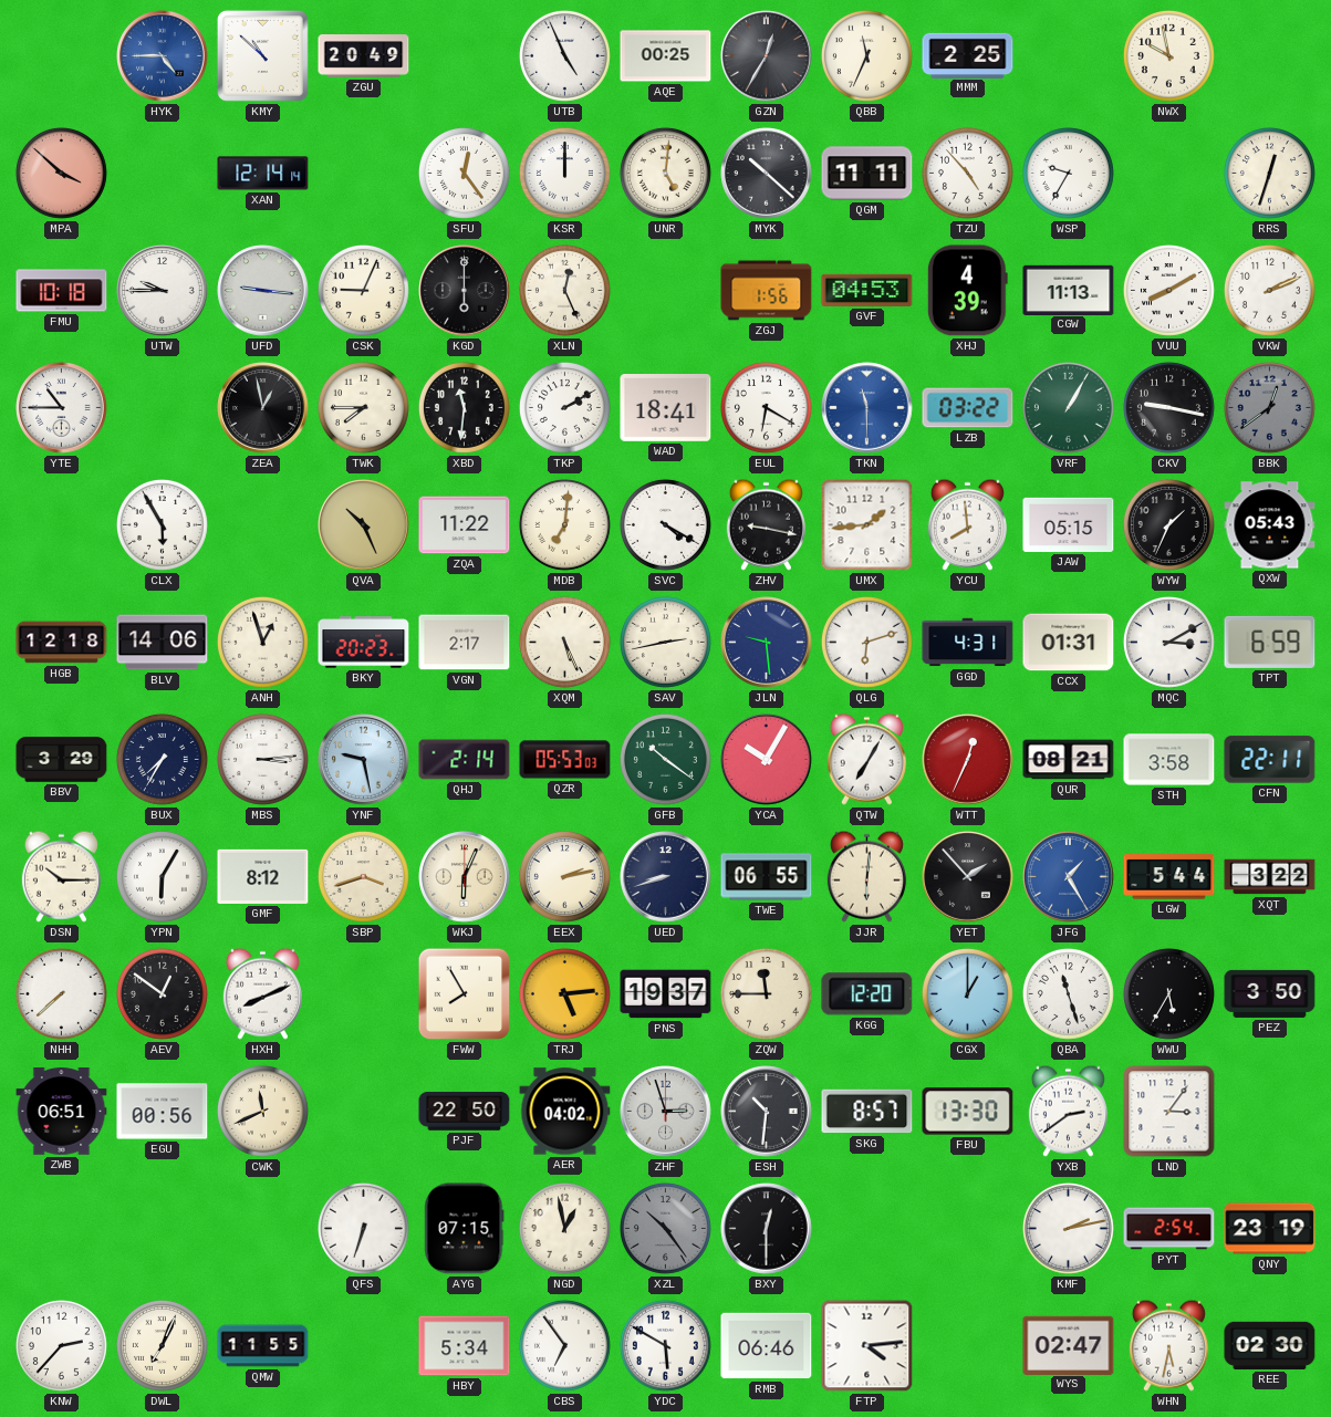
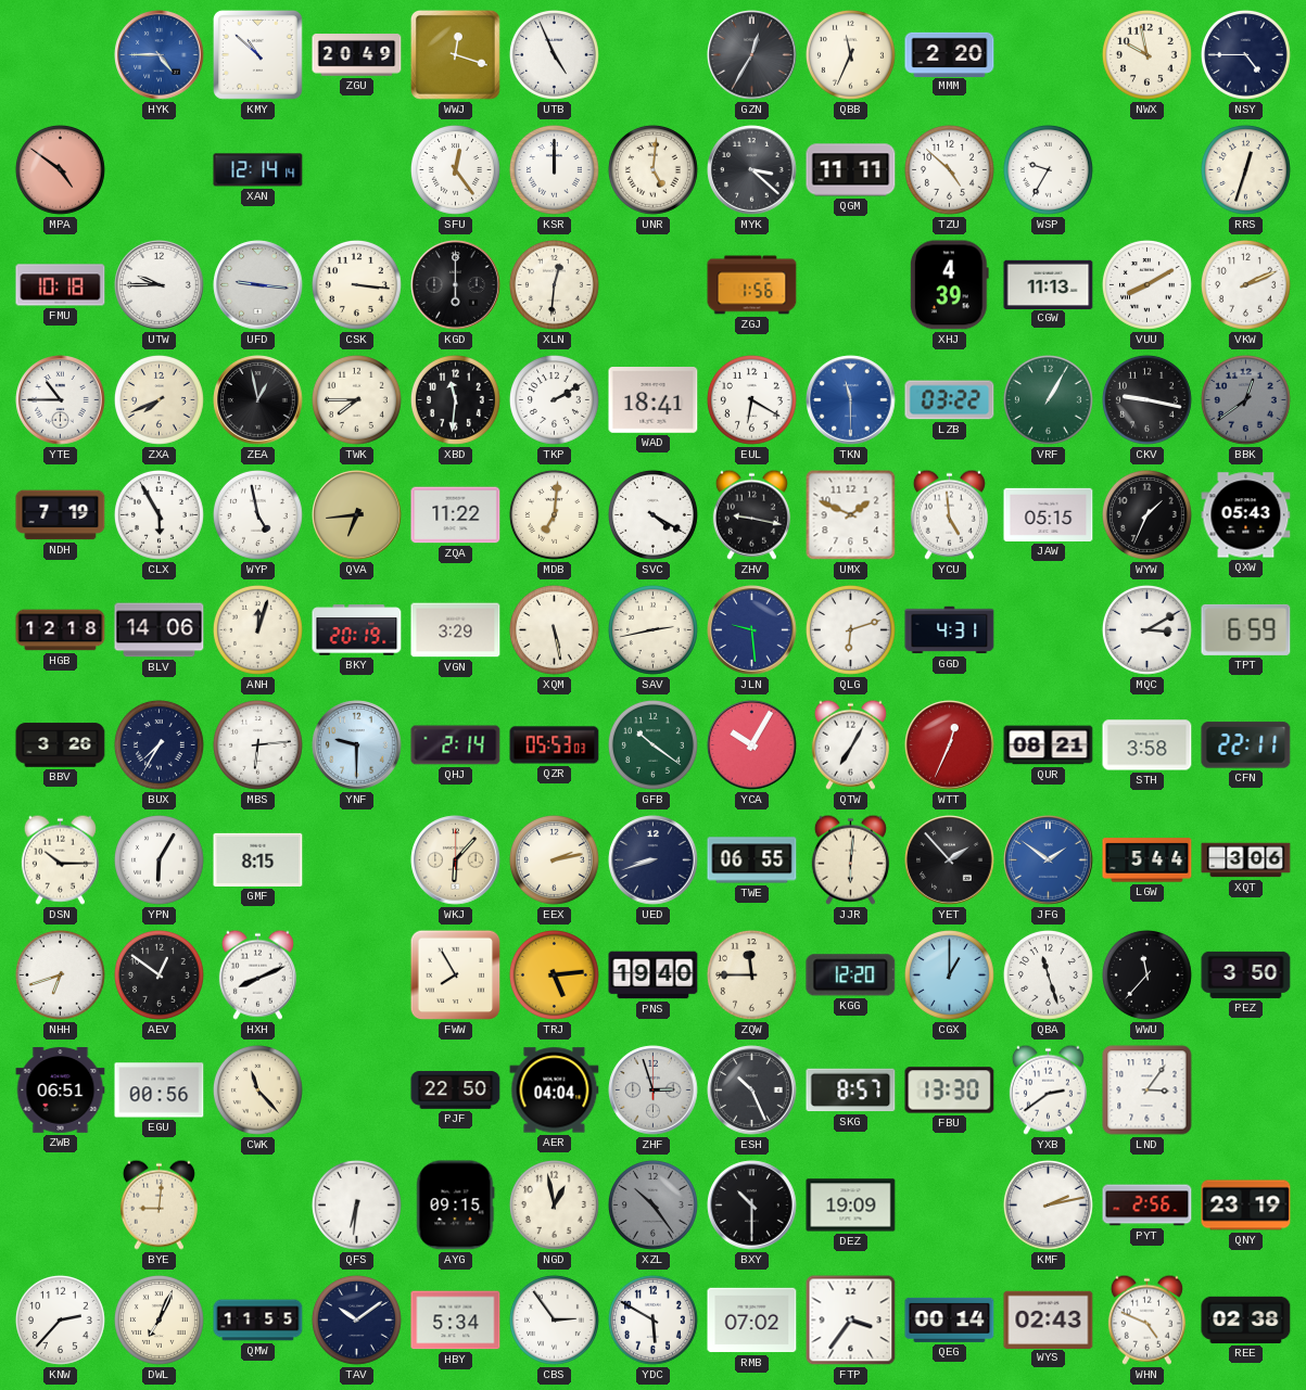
WWJ: none -> 12:18
AQE: 00:25 -> none
MMM: 2:25 -> 2:20
NSY: none -> 4:45
MPA: 3:52 -> 4:51
MYK: 10:22 -> 3:22
TZU: 4:53 -> 4:52
CSK: 9:04 -> 3:16
XLN: 12:26 -> 12:31
GVF: 04:53 -> none
ZXA: none -> 7:41
NDH: none -> 7:19
WYP: none -> 4:58
QVA: 10:26 -> 6:44
UMX: 1:44 -> 1:49
YCU: 7:59 -> 4:59
ANH: 12:57 -> 12:03
BKY: 20:23 -> 20:19
VGN: 2:17 -> 3:29
XQM: 5:26 -> 5:28
CCX: 01:31 -> none
BBV: 3:29 -> 3:26
MBS: 3:14 -> 6:14
YNF: 9:28 -> 9:30
GMF: 8:12 -> 8:15
SBP: 3:42 -> none
WKJ: 6:04 -> 6:07
JFG: 1:25 -> 1:51
XQT: 3:22 -> 3:06
NHH: 7:38 -> 6:42
PNS: 19:37 -> 19:40
WWU: 5:35 -> 11:37
CWK: 11:41 -> 11:23
AER: 04:02 -> 04:04
ESH: 10:31 -> 10:26
BYE: none -> 9:01
QFS: 6:33 -> 6:31
AYG: 07:15 -> 09:15
BXY: 12:30 -> 10:30
DEZ: none -> 19:09
PYT: 2:54 -> 2:56
TAV: none -> 10:09
CBS: 6:54 -> 2:54
RMB: 06:46 -> 07:02
FTP: 4:14 -> 3:36
QEG: none -> 00:14
WYS: 02:47 -> 02:43
WHN: 5:32 -> 4:49
REE: 02:30 -> 02:38
